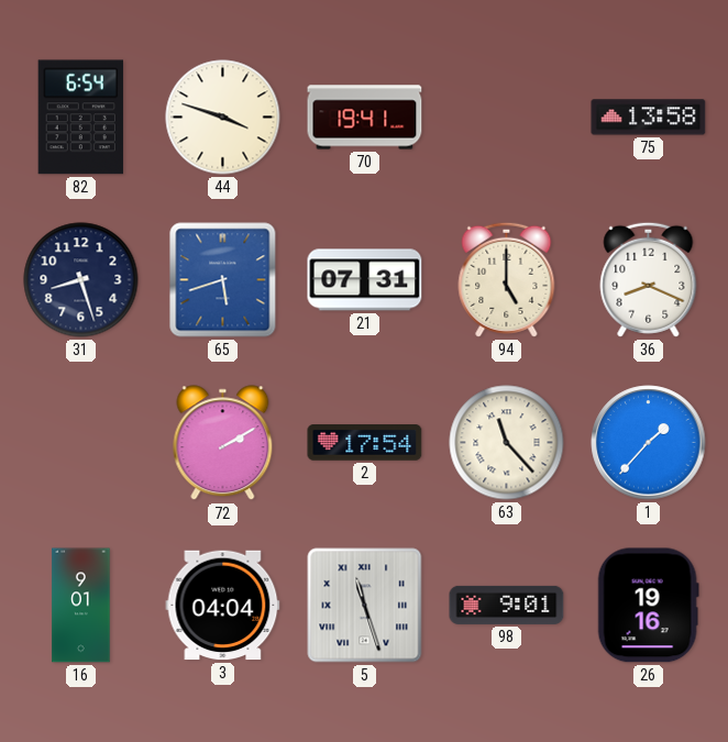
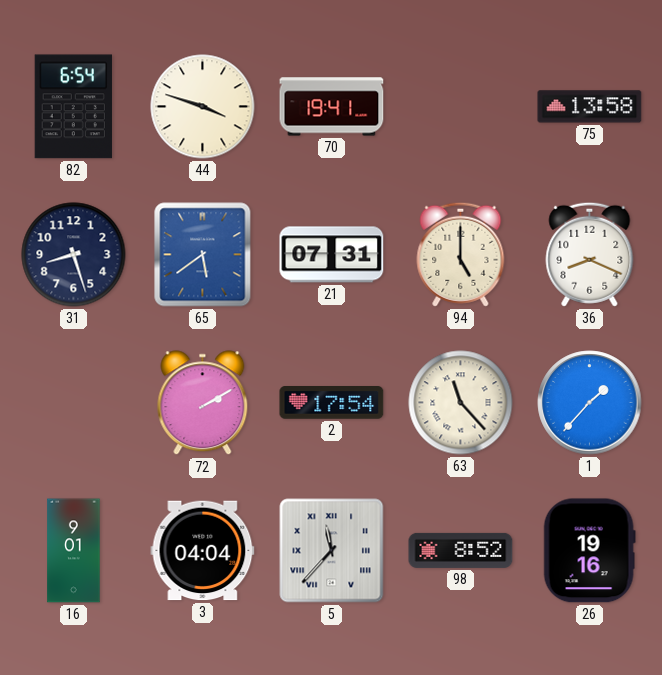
65: 5:42 -> 5:39
5: 11:27 -> 11:37
98: 9:01 -> 8:52
